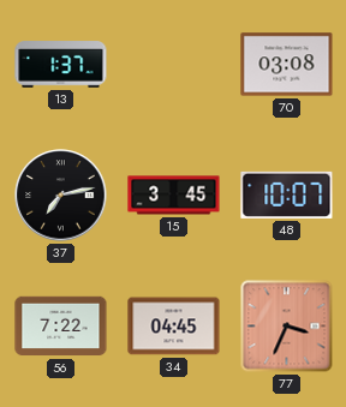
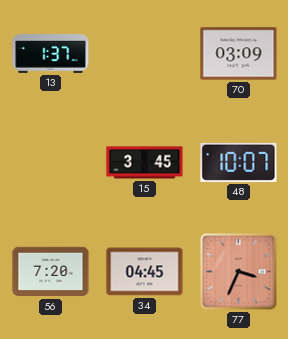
70: 03:08 -> 03:09
37: 7:13 -> none
56: 7:22 -> 7:20
